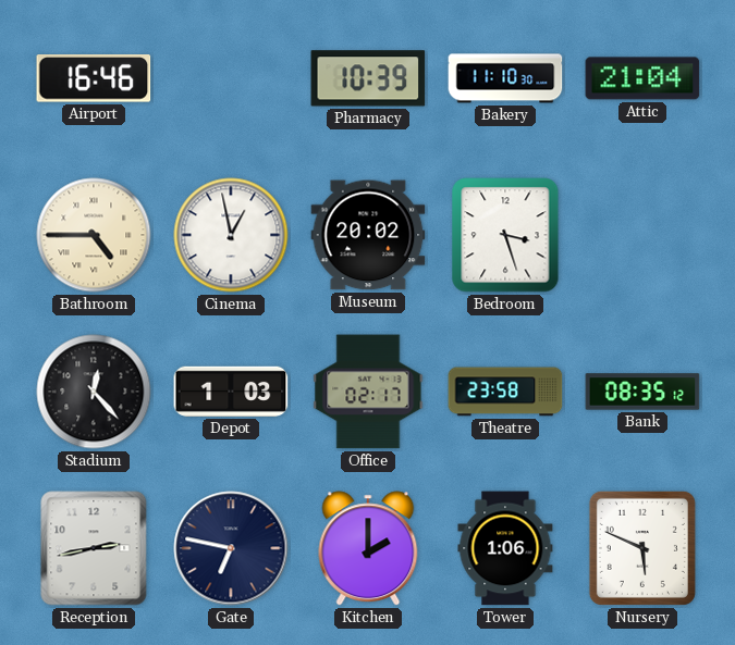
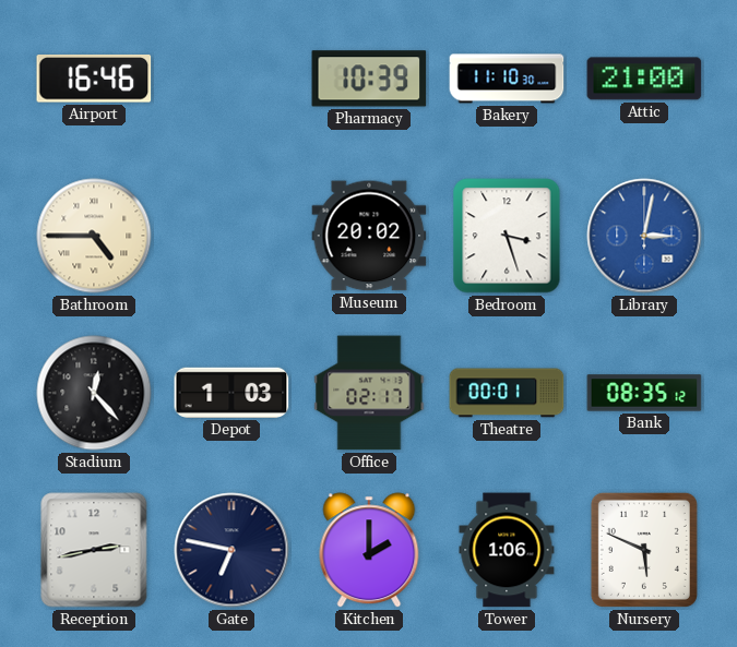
Attic: 21:04 -> 21:00
Cinema: 12:58 -> none
Library: none -> 3:02
Theatre: 23:58 -> 00:01
